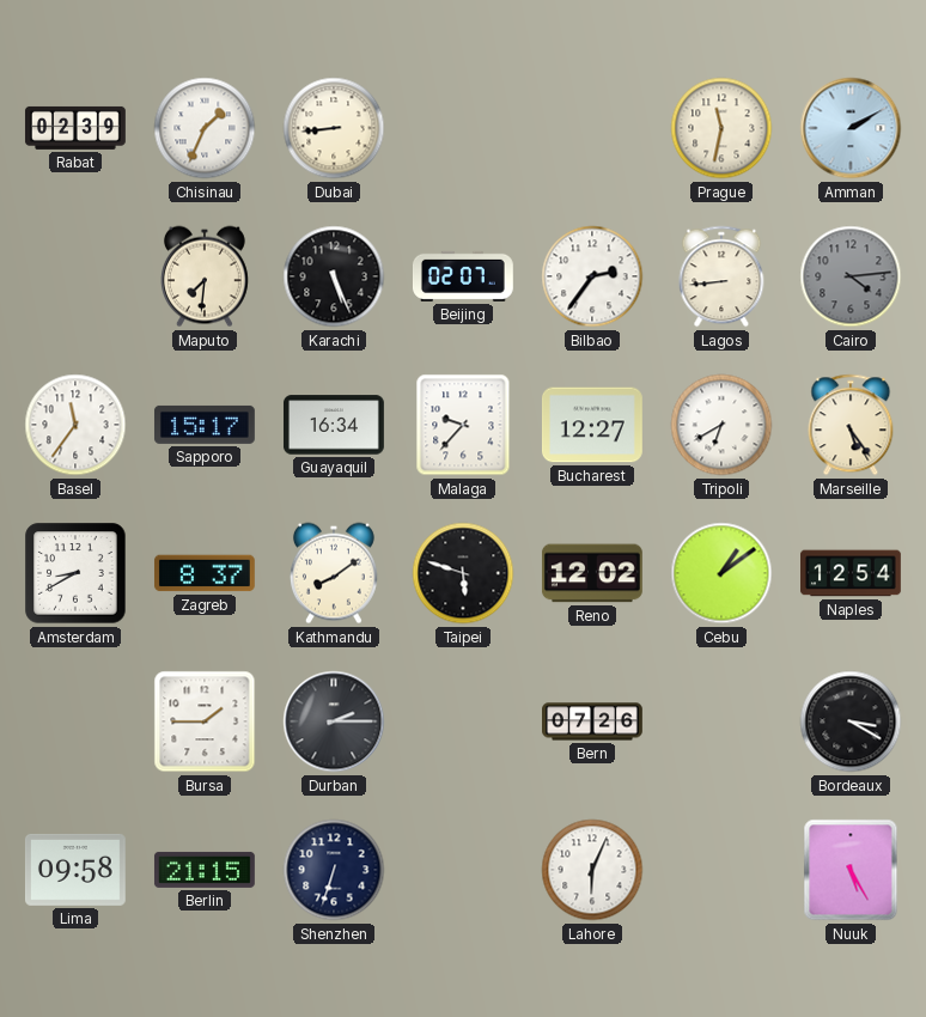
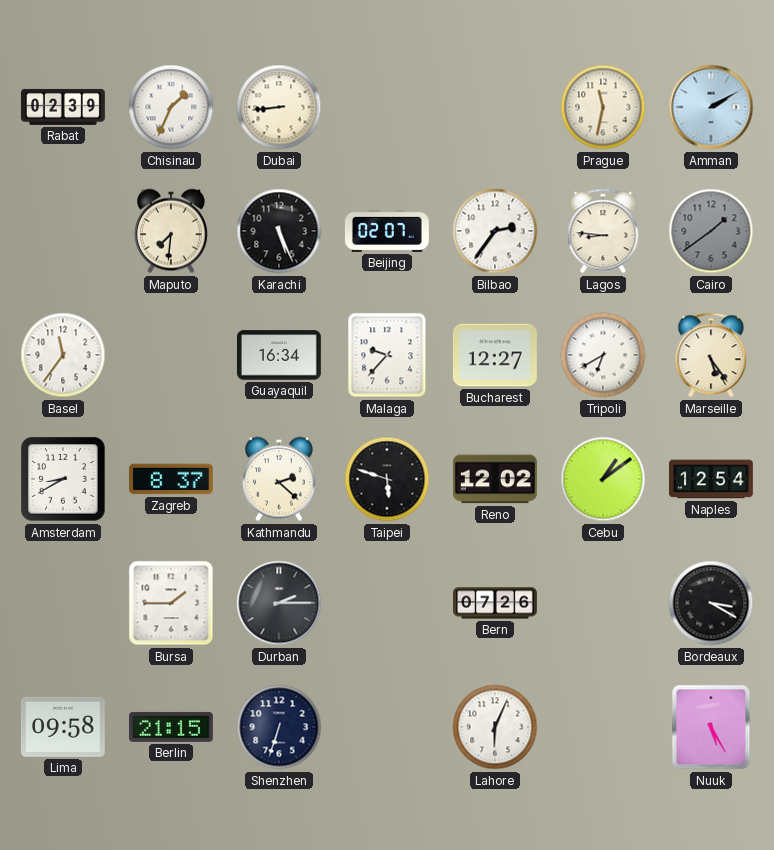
Lagos: 8:44 -> 8:46
Cairo: 4:14 -> 1:39
Sapporo: 15:17 -> none
Kathmandu: 8:09 -> 2:22
